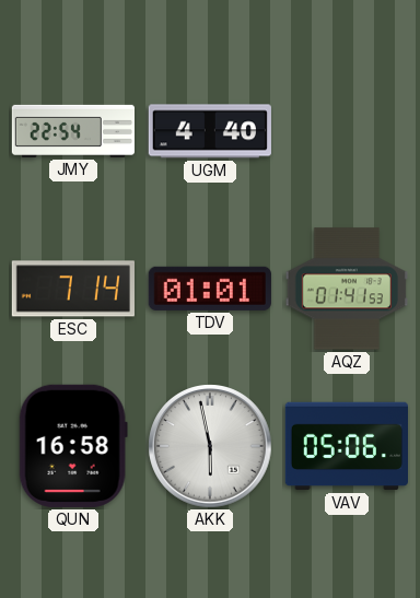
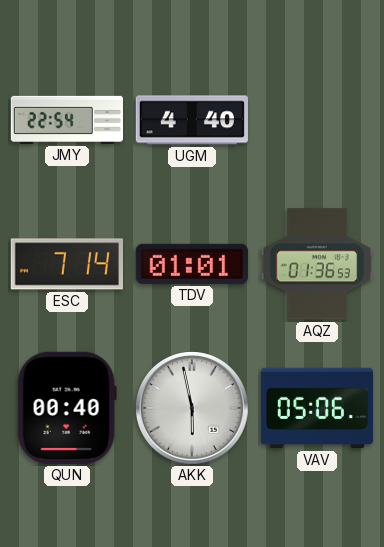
AQZ: 01:41 -> 01:36
QUN: 16:58 -> 00:40
